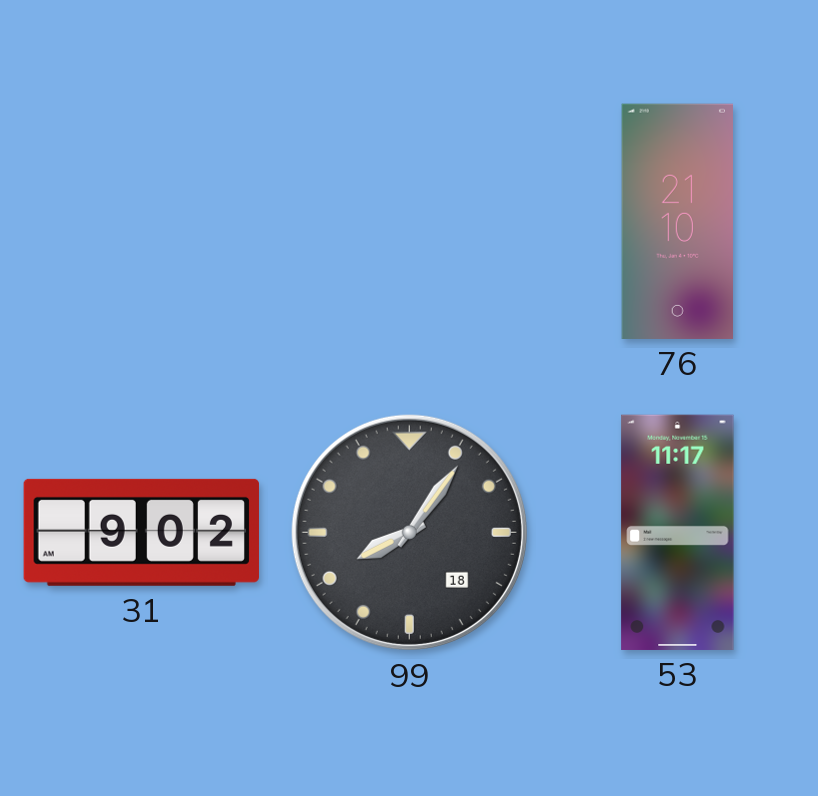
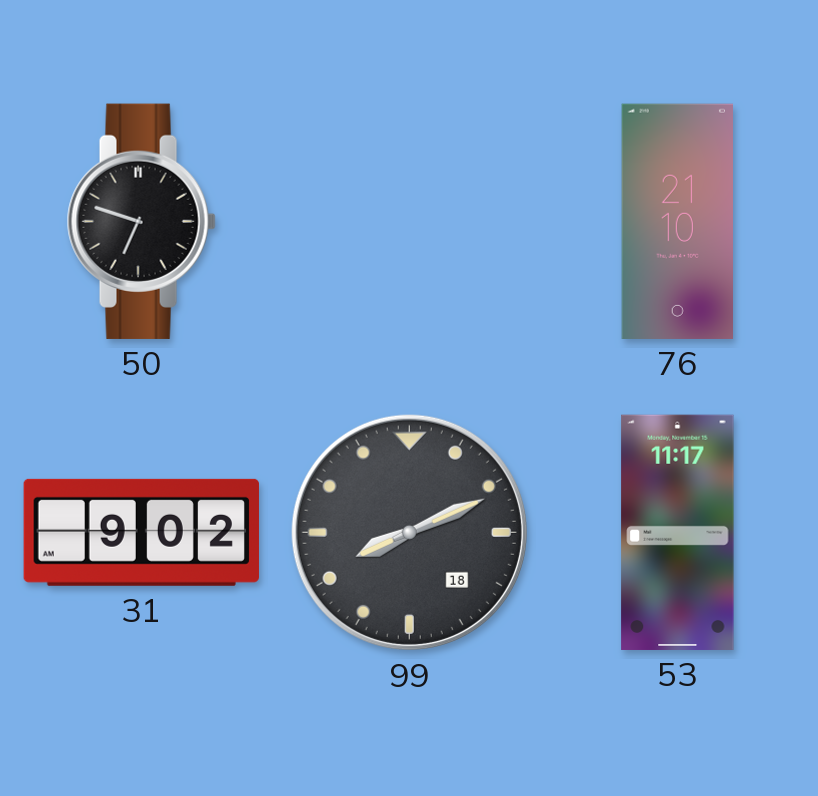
50: none -> 6:48
99: 8:06 -> 8:11
